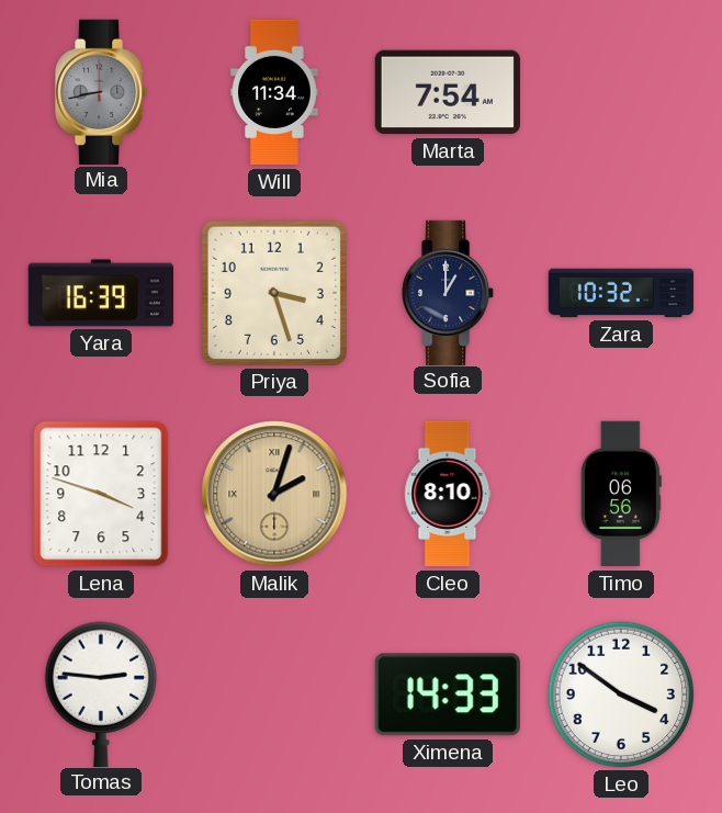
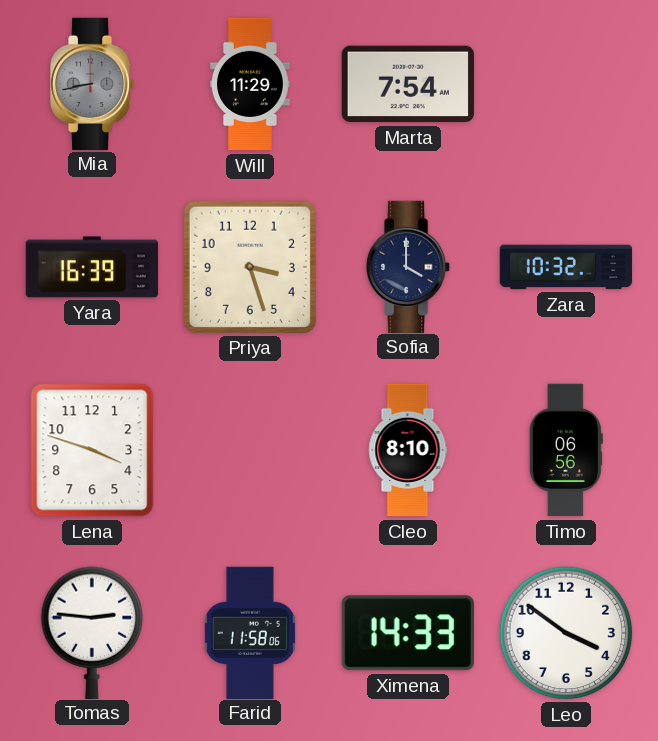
Will: 11:34 -> 11:29
Sofia: 1:00 -> 4:00
Malik: 2:03 -> none
Farid: none -> 11:58
